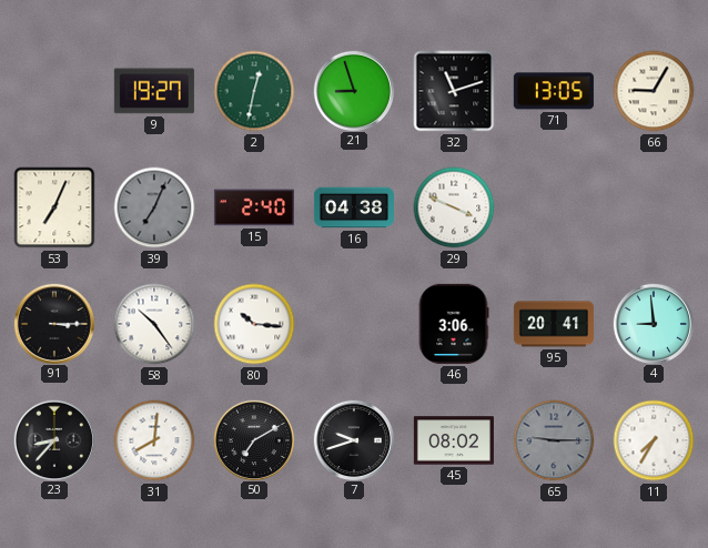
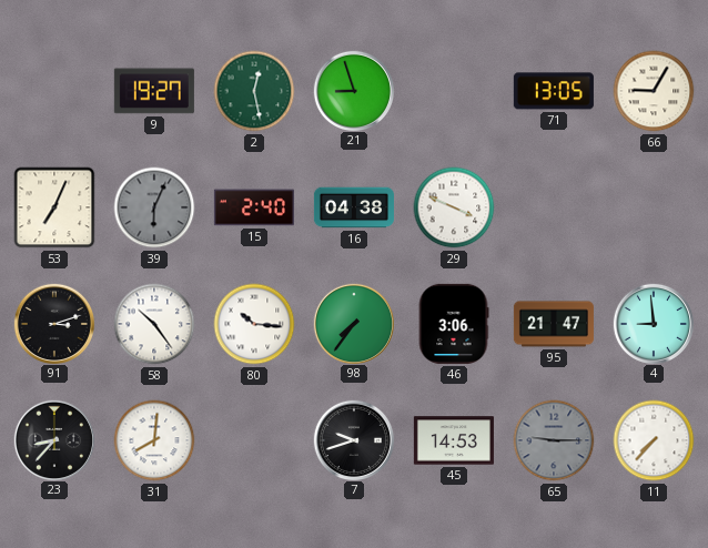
2: 12:32 -> 12:28
32: 11:12 -> none
39: 7:04 -> 6:04
91: 3:15 -> 3:12
98: none -> 7:36
95: 20:41 -> 21:47
50: 7:10 -> none
45: 08:02 -> 14:53
11: 7:35 -> 7:37
